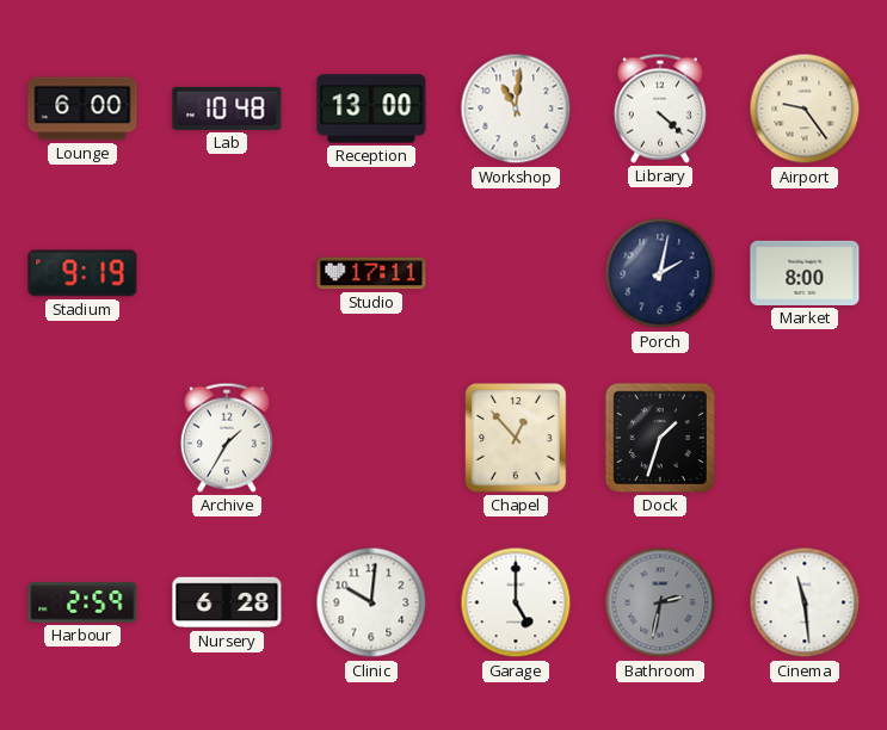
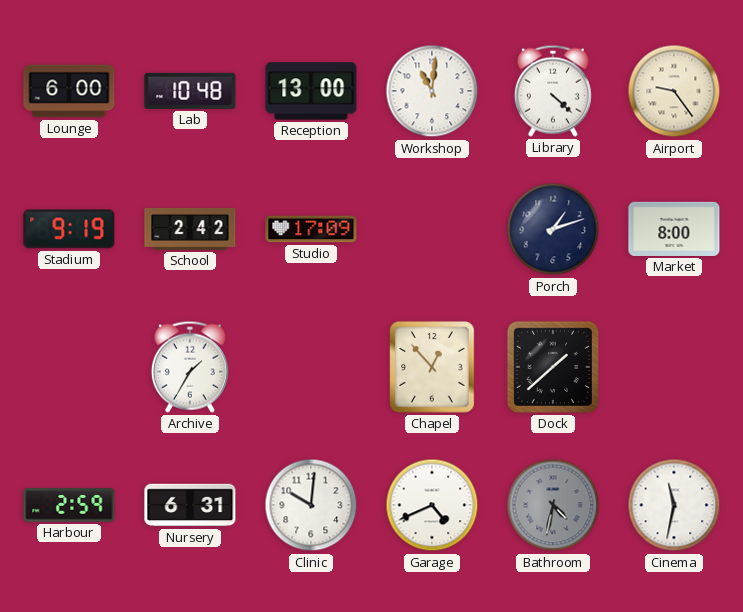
School: none -> 2:42
Studio: 17:11 -> 17:09
Porch: 2:02 -> 1:12
Dock: 1:33 -> 1:38
Nursery: 6:28 -> 6:31
Garage: 5:00 -> 4:41
Bathroom: 2:32 -> 4:32
Cinema: 11:29 -> 11:32
